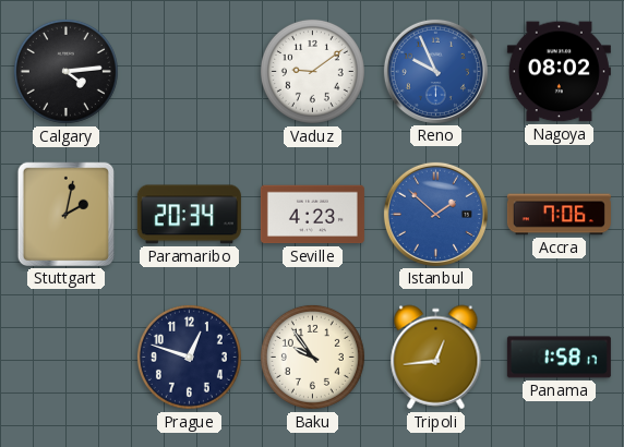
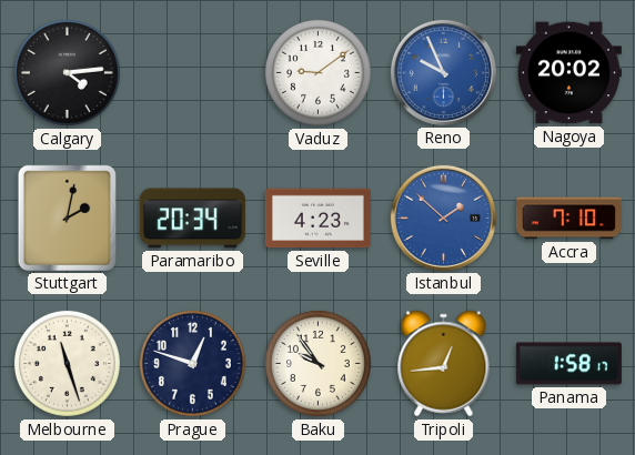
Nagoya: 08:02 -> 20:02
Accra: 7:06 -> 7:10
Melbourne: none -> 11:27
